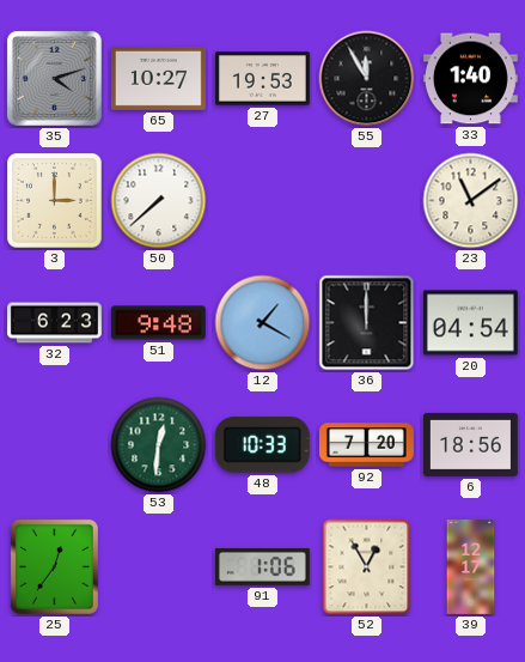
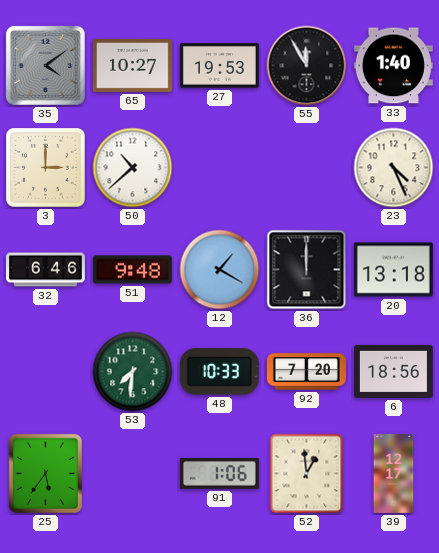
35: 4:12 -> 4:09
50: 7:38 -> 10:38
23: 11:09 -> 4:26
32: 6:23 -> 6:46
20: 04:54 -> 13:18
53: 12:31 -> 7:31
25: 12:36 -> 5:36
52: 12:55 -> 12:59
